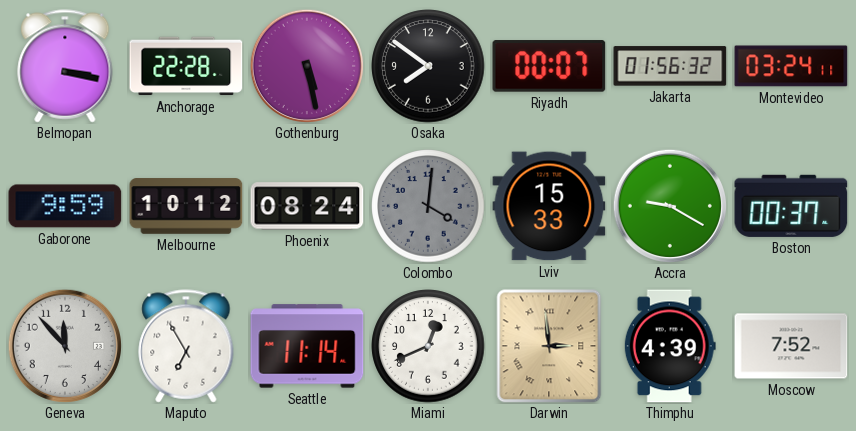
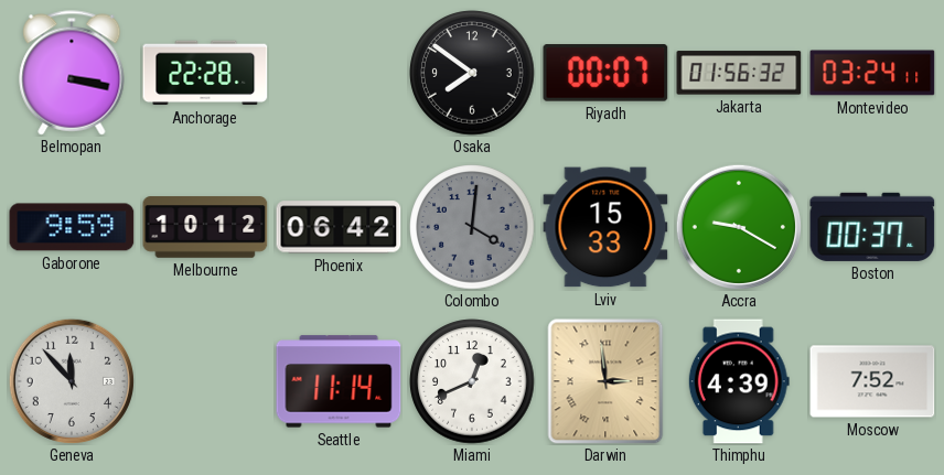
Gothenburg: 5:28 -> none
Phoenix: 08:24 -> 06:42
Maputo: 6:55 -> none
